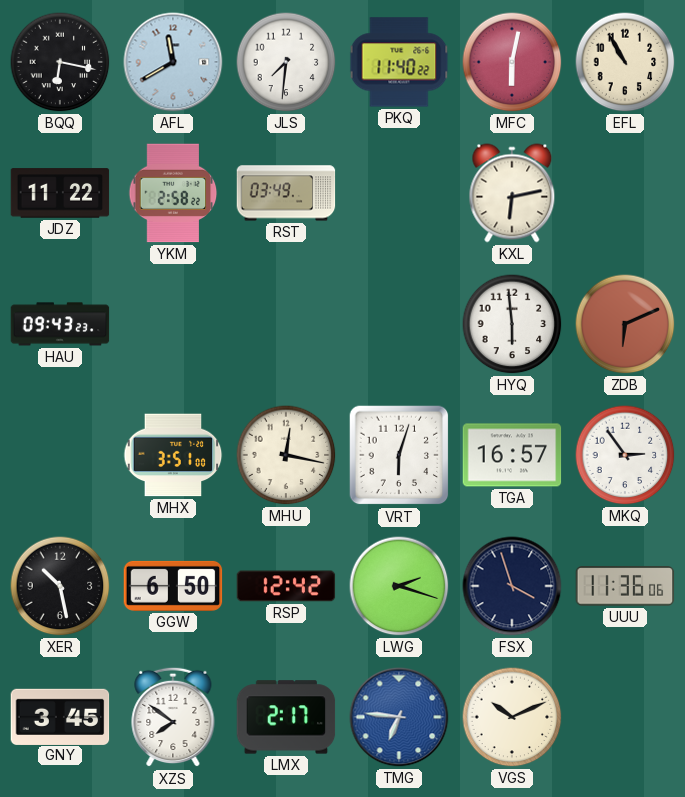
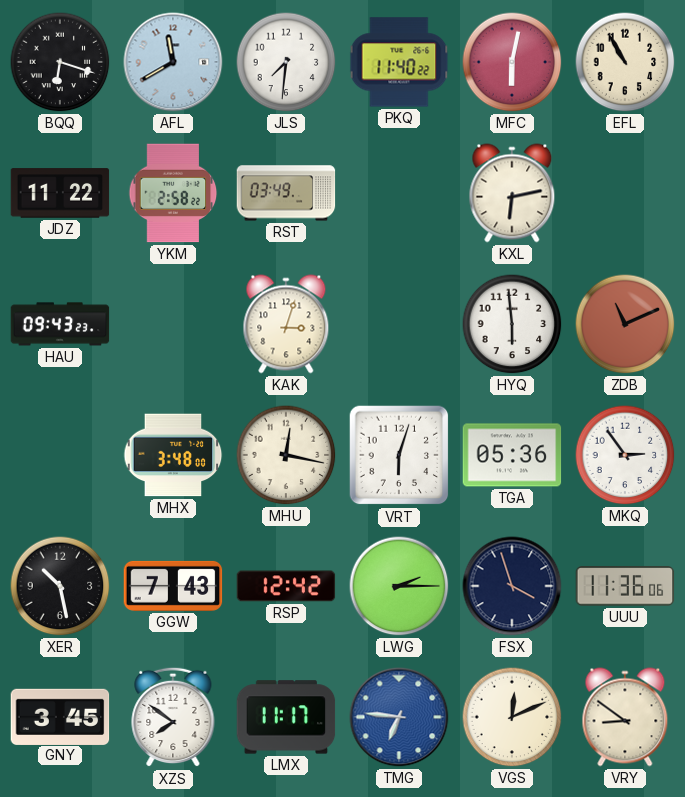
BQQ: 6:17 -> 6:18
KAK: none -> 3:03
ZDB: 6:11 -> 11:11
MHX: 3:51 -> 3:48
TGA: 16:57 -> 05:36
GGW: 6:50 -> 7:43
LWG: 2:18 -> 2:15
LMX: 2:17 -> 11:17
VGS: 10:11 -> 12:11
VRY: none -> 8:51
